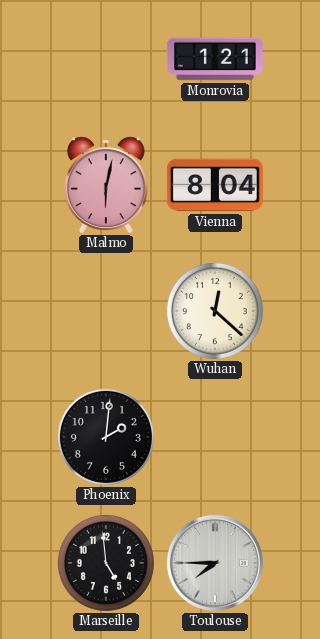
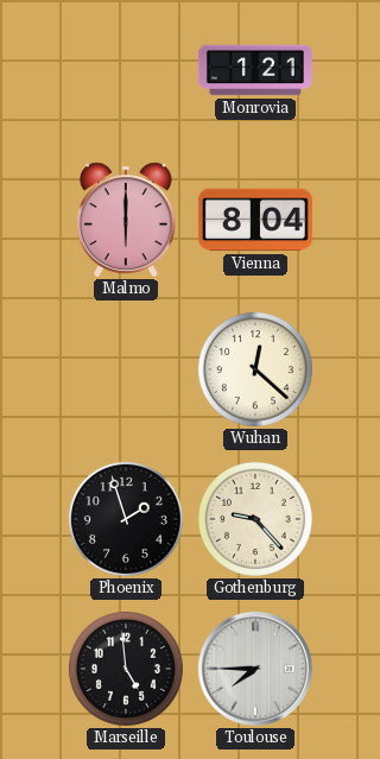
Malmo: 6:02 -> 6:00
Phoenix: 2:01 -> 1:57
Gothenburg: none -> 9:23
